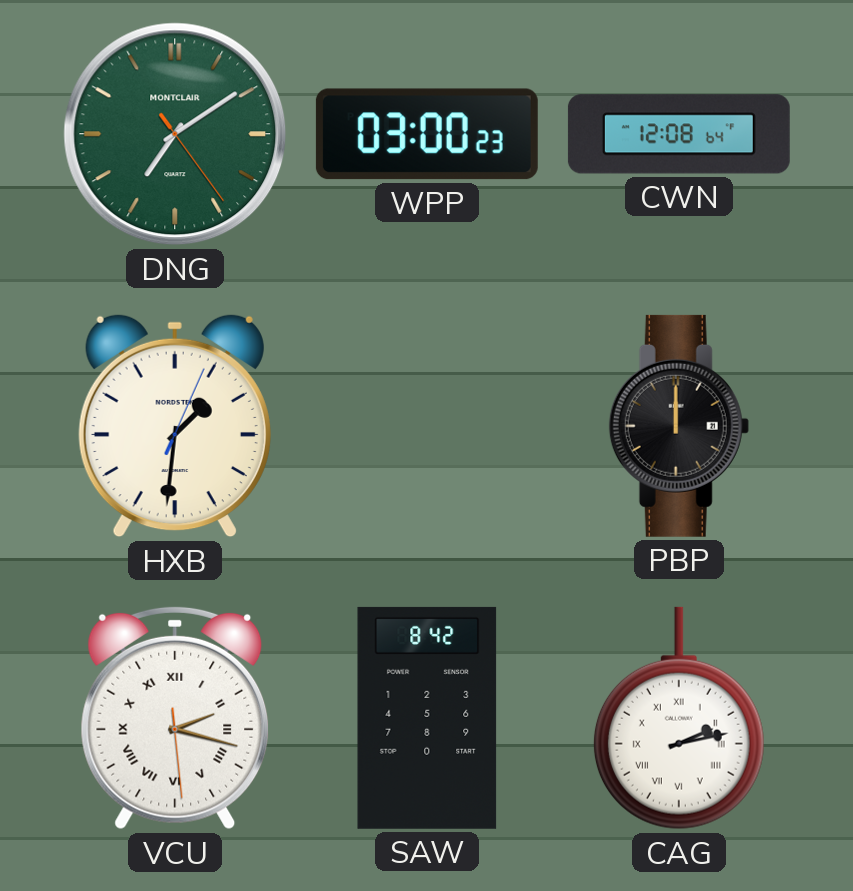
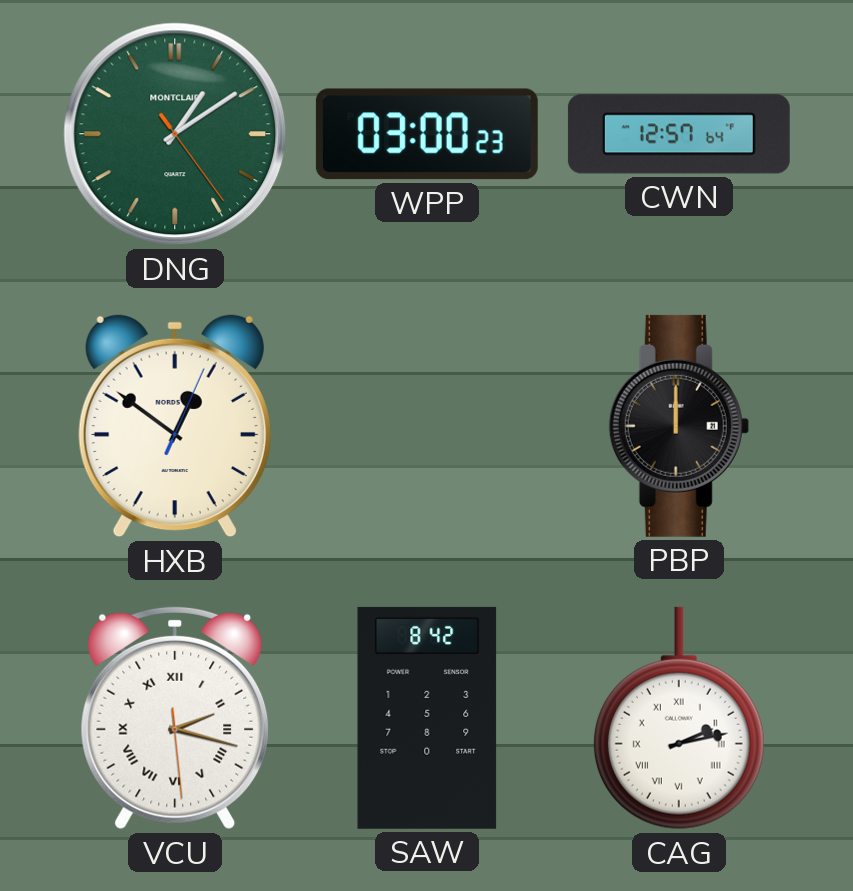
DNG: 7:09 -> 1:09
CWN: 12:08 -> 12:57
HXB: 1:31 -> 12:51
